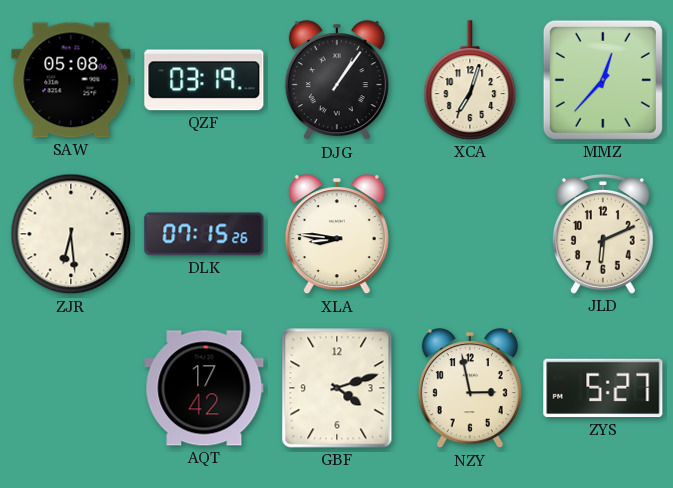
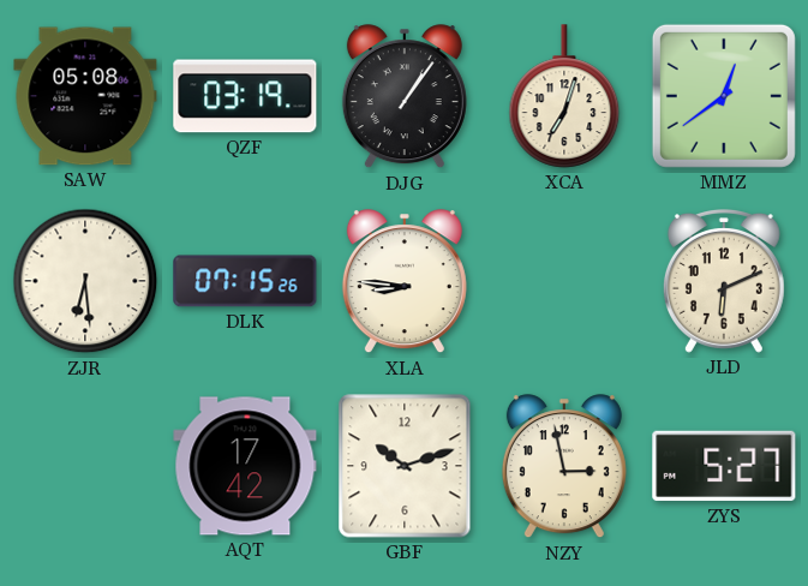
MMZ: 12:37 -> 12:39
GBF: 4:12 -> 10:12
